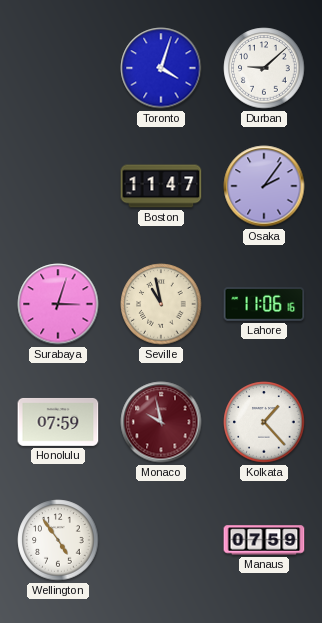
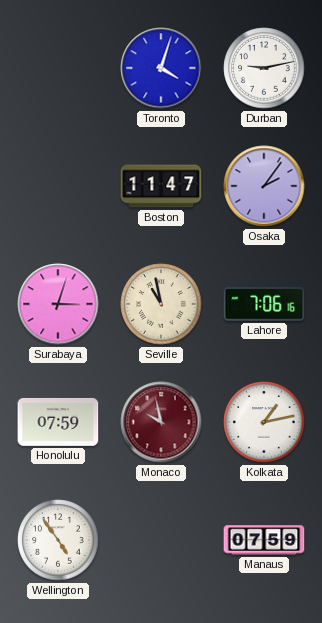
Durban: 9:08 -> 9:13
Lahore: 11:06 -> 7:06
Kolkata: 1:23 -> 1:13
